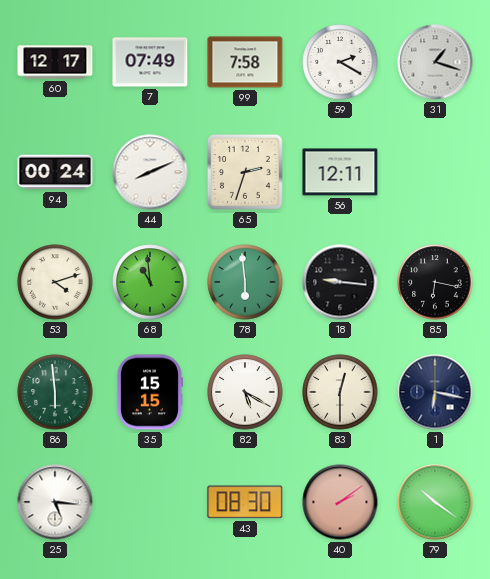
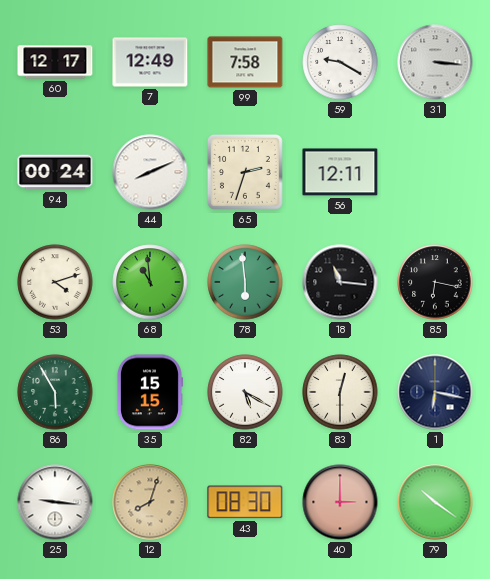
7: 07:49 -> 12:49
59: 2:20 -> 9:20
31: 1:18 -> 3:16
18: 9:16 -> 11:16
86: 5:59 -> 5:55
25: 5:16 -> 9:16
12: none -> 8:03
40: 2:09 -> 3:00
